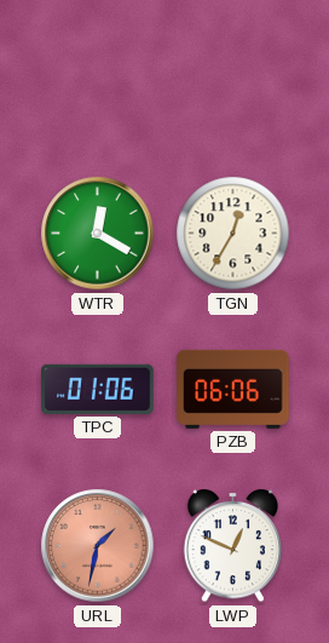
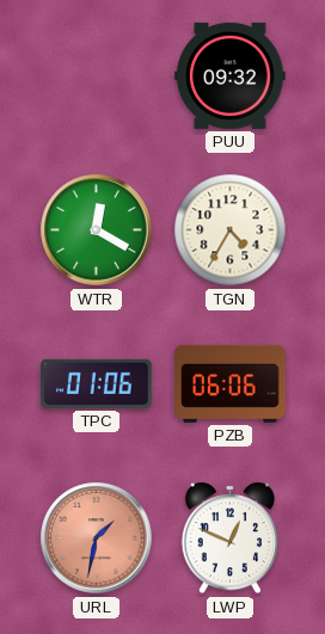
PUU: none -> 09:32
TGN: 12:35 -> 4:35
